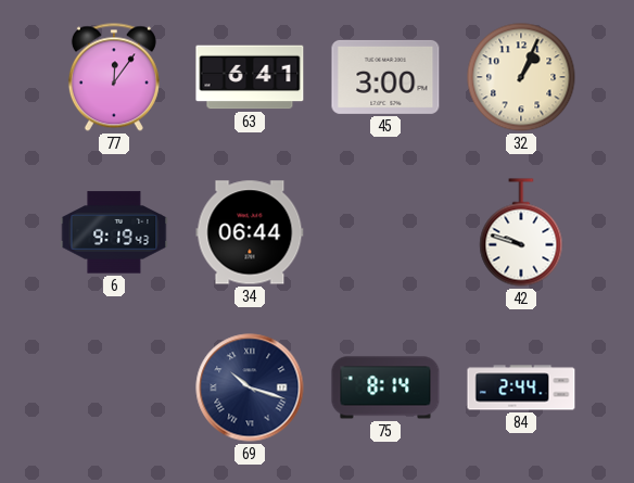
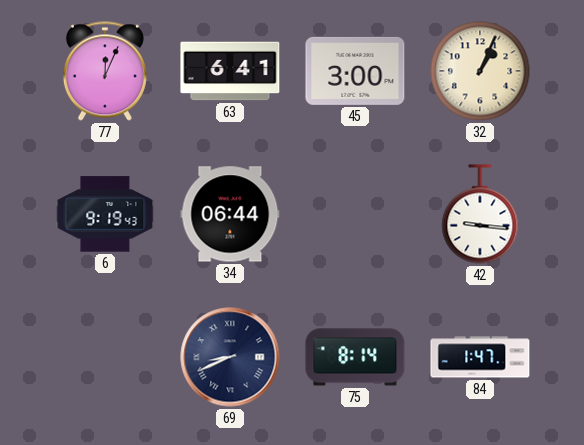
77: 12:06 -> 12:04
42: 9:48 -> 9:16
69: 10:18 -> 8:41
84: 2:44 -> 1:47
